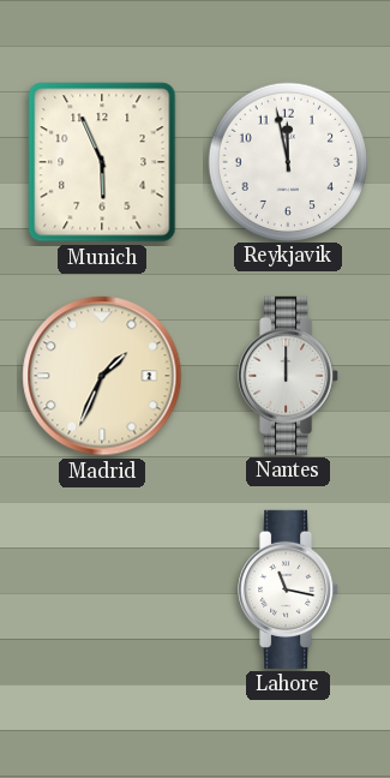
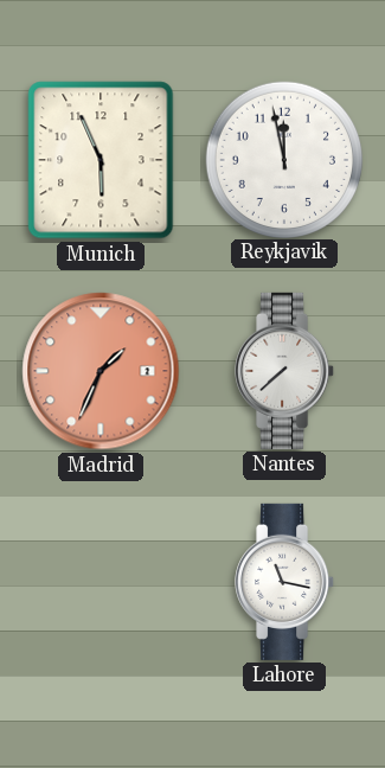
Madrid dial: cream -> salmon
Nantes: 12:00 -> 7:38
